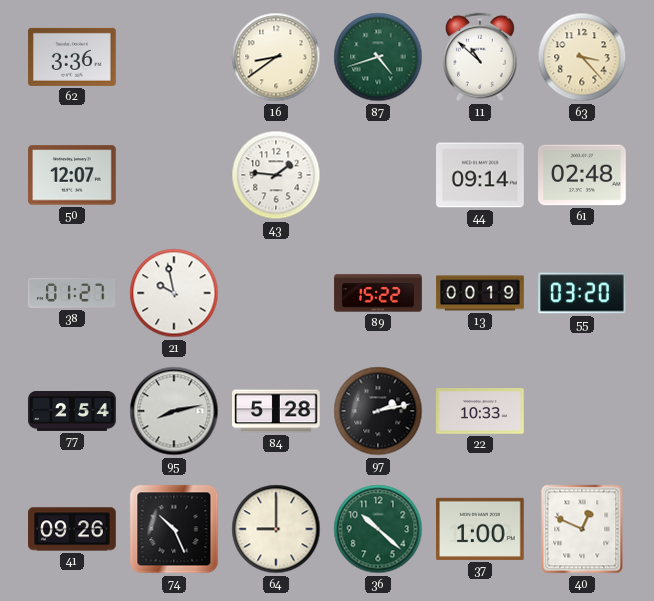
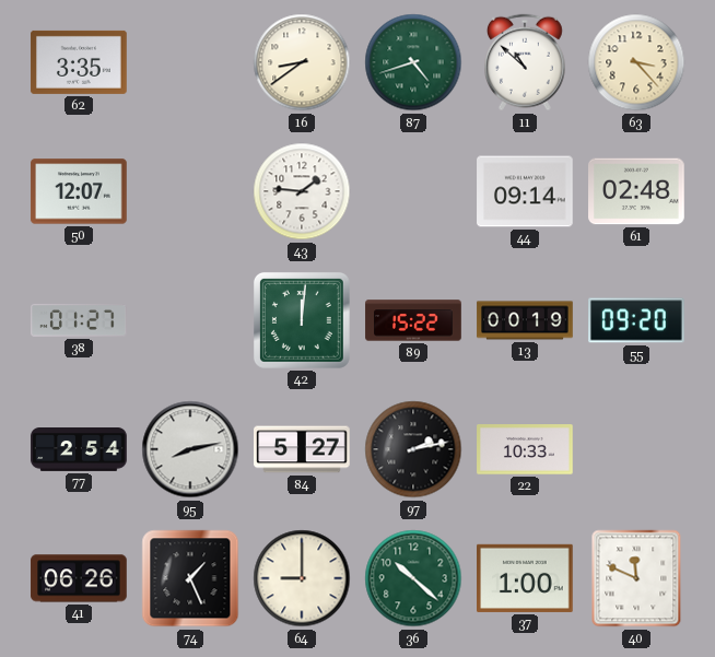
62: 3:36 -> 3:35
21: 9:58 -> none
42: none -> 12:01
55: 03:20 -> 09:20
84: 5:28 -> 5:27
41: 09:26 -> 06:26
74: 10:26 -> 1:26
40: 12:49 -> 11:49
